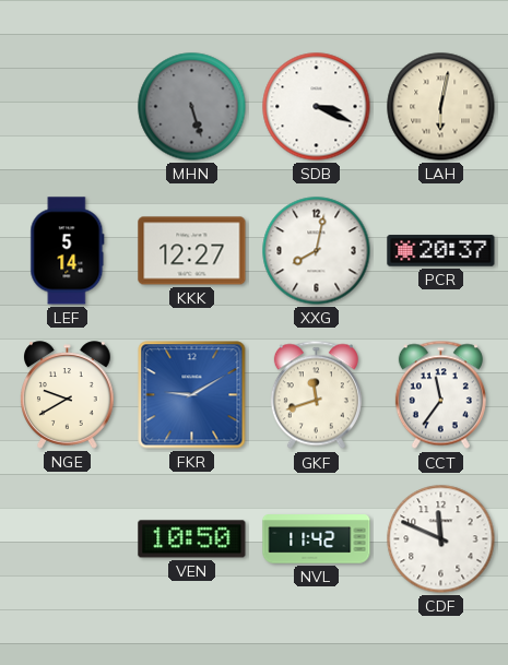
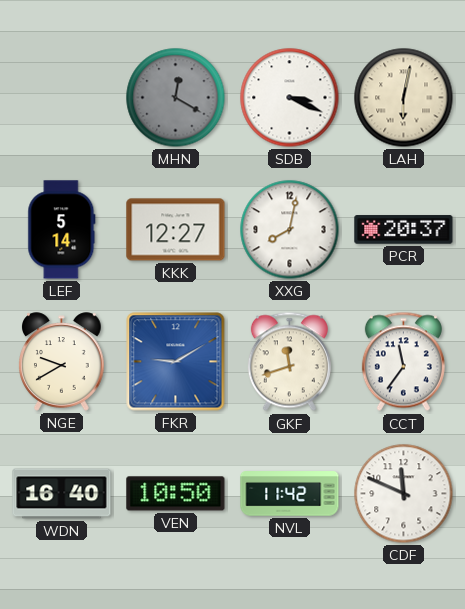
MHN: 5:27 -> 12:20
WDN: none -> 16:40
